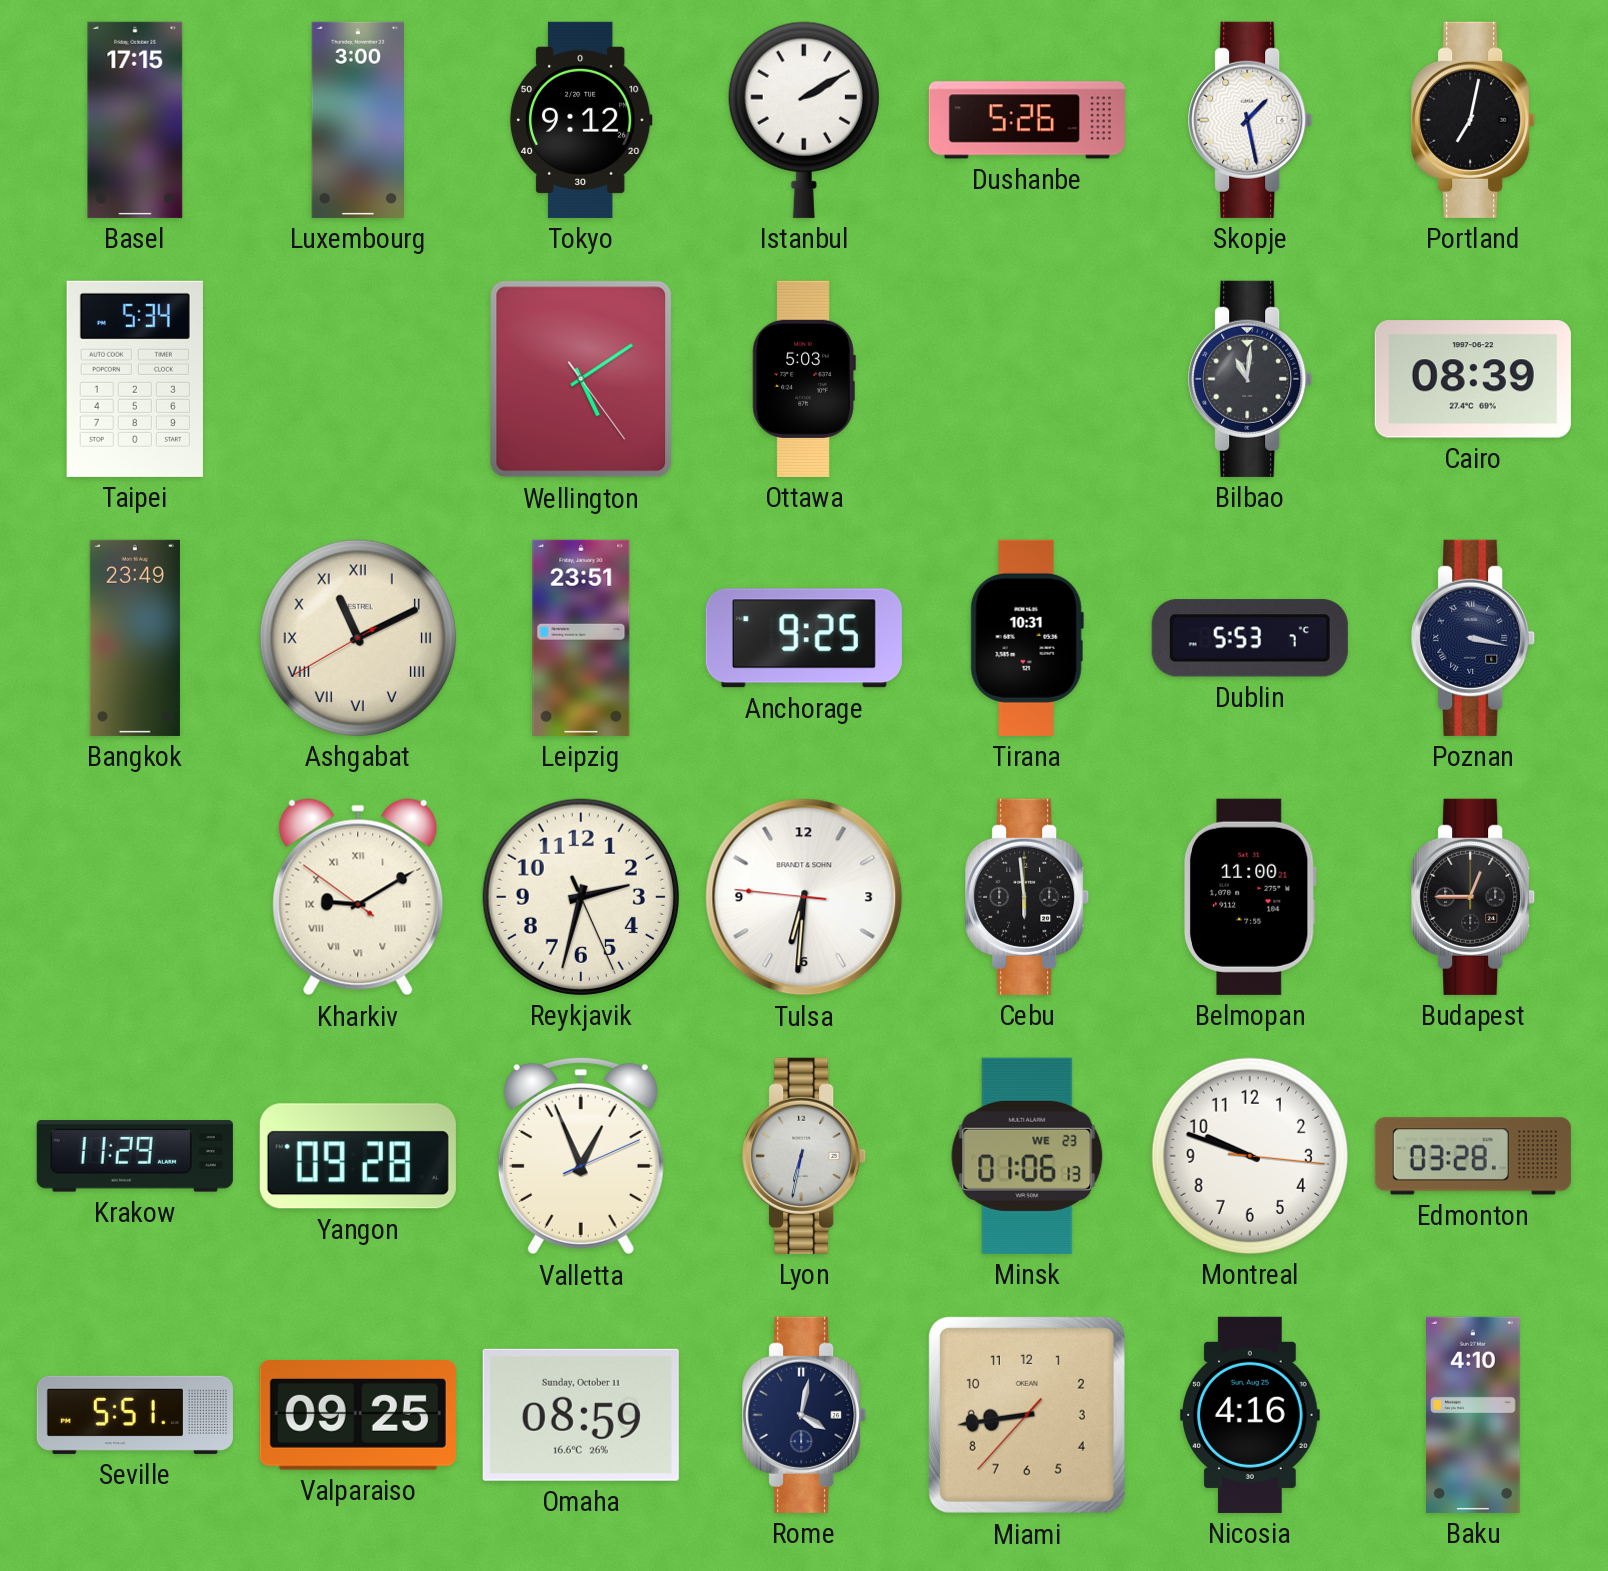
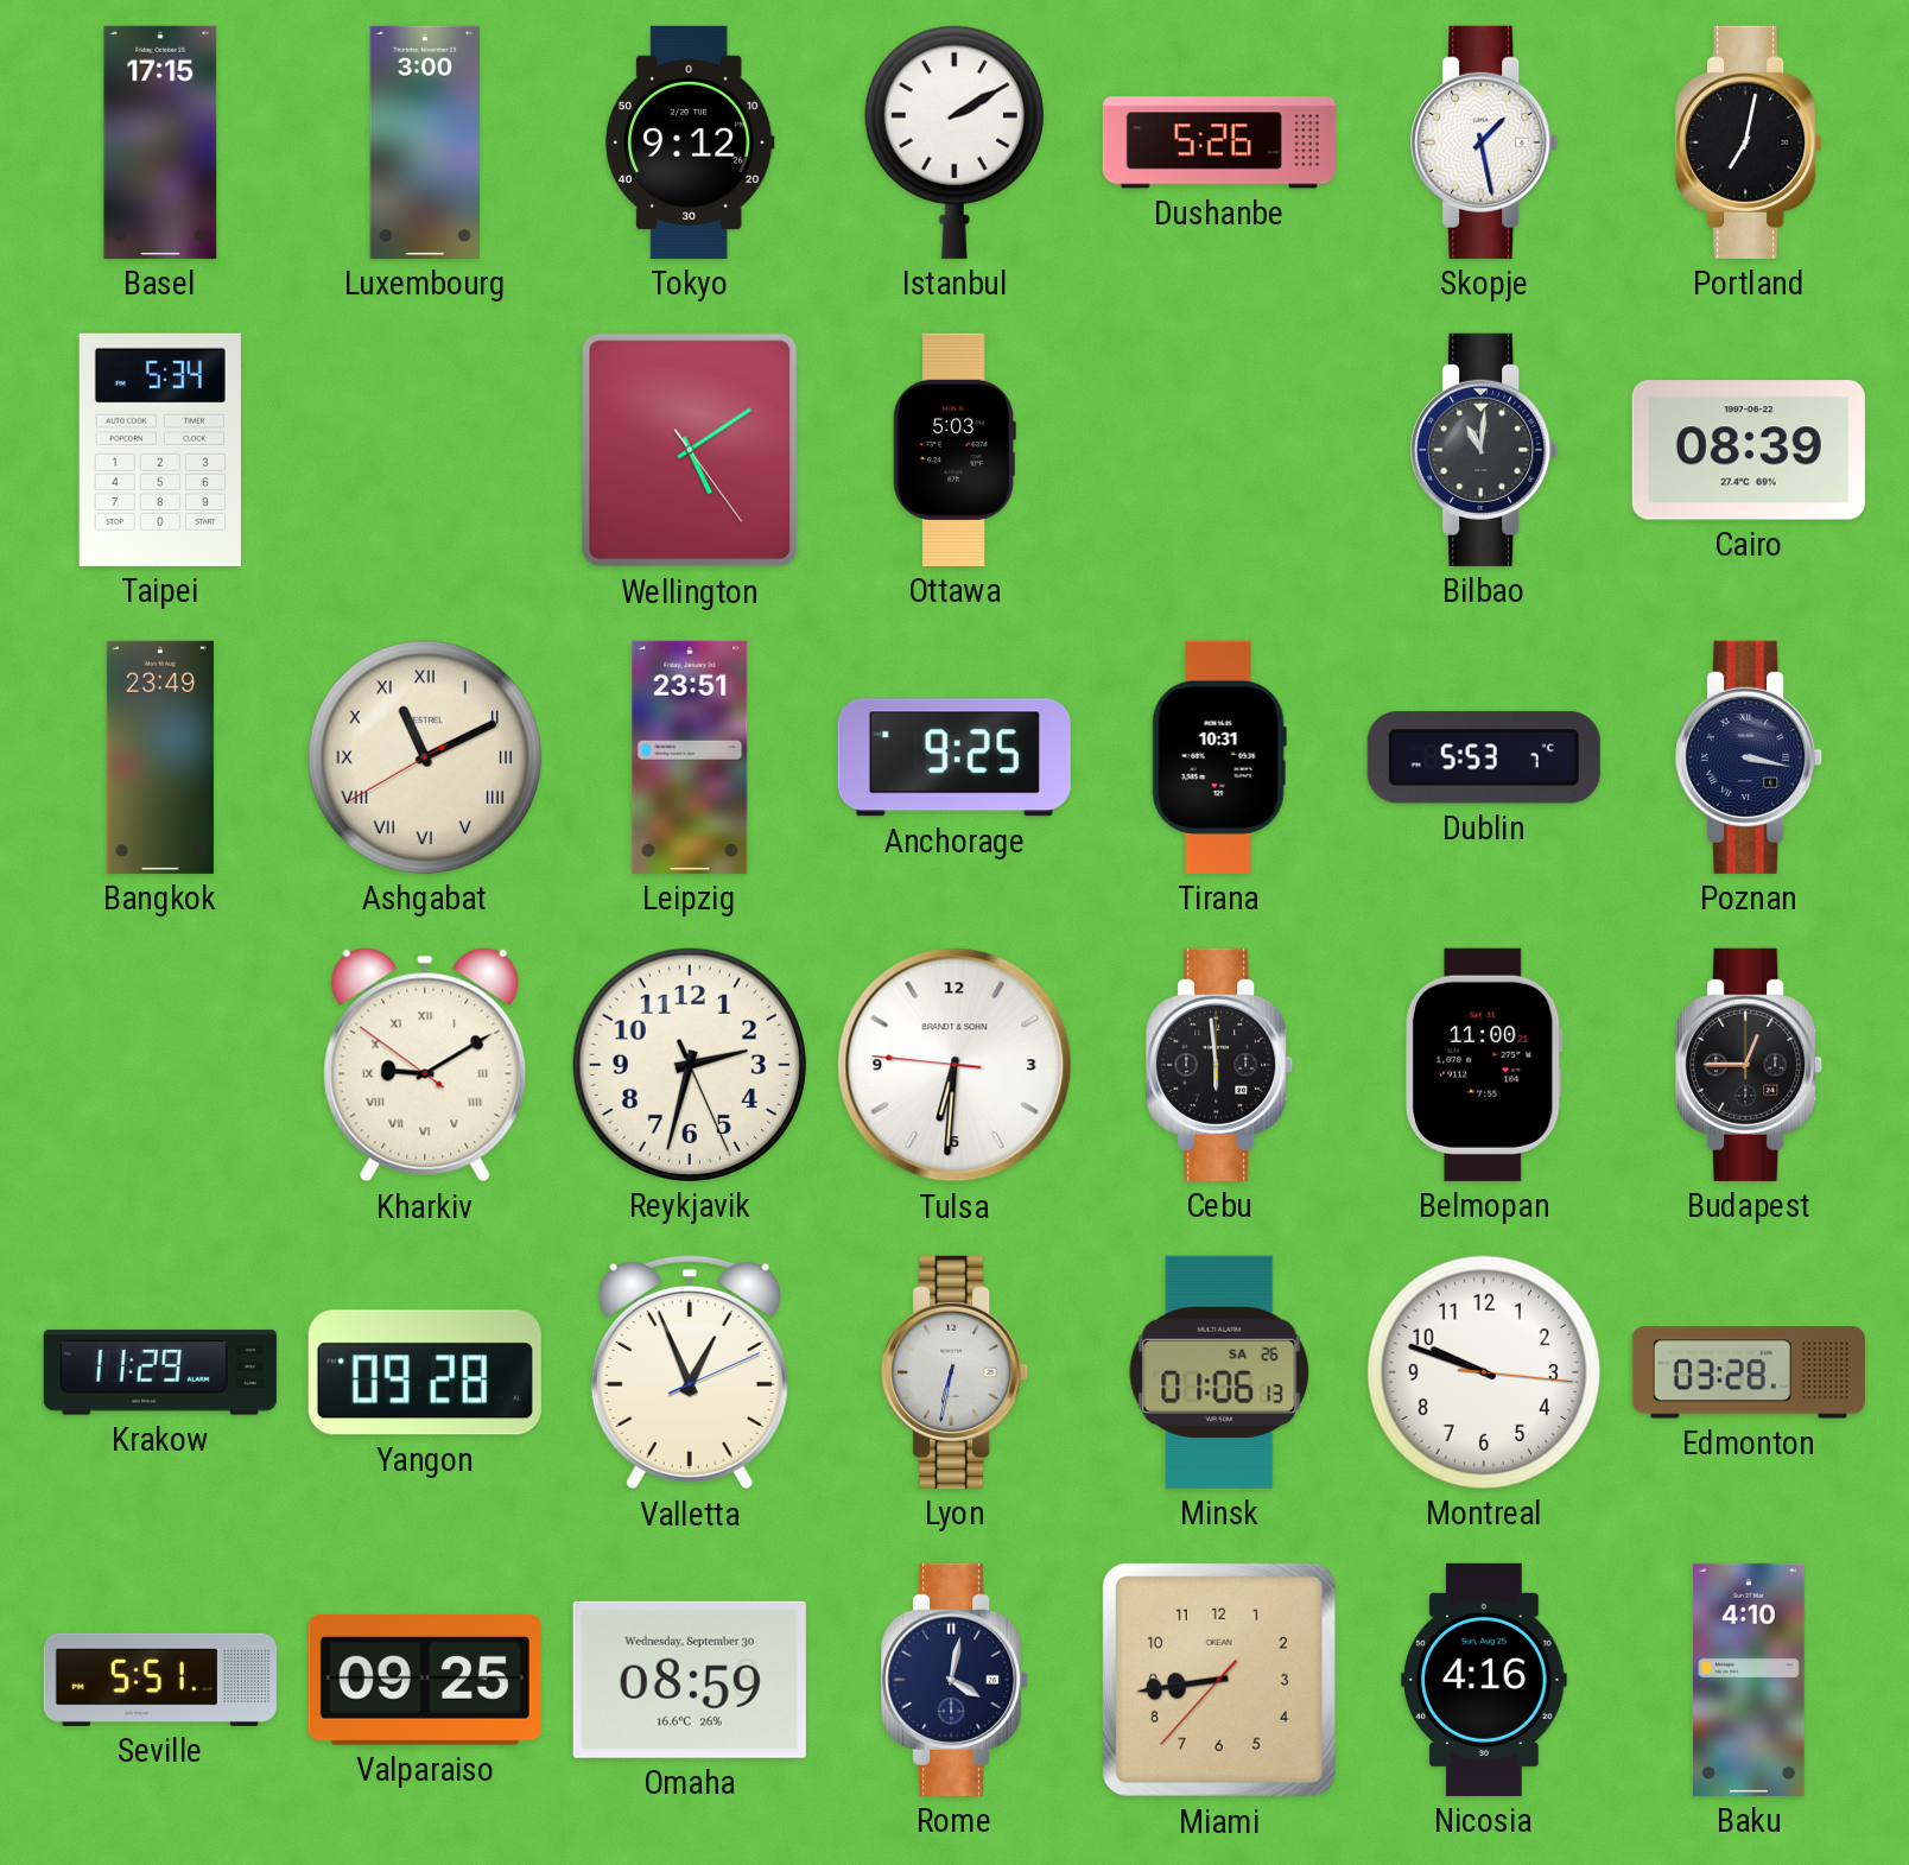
Minsk date: WE 23 -> SA 26
Omaha date: Sunday, October 11 -> Wednesday, September 30
